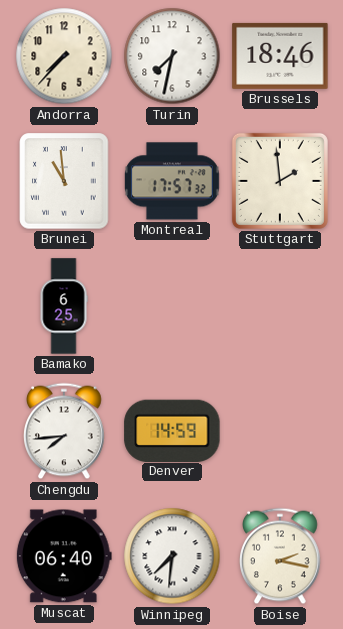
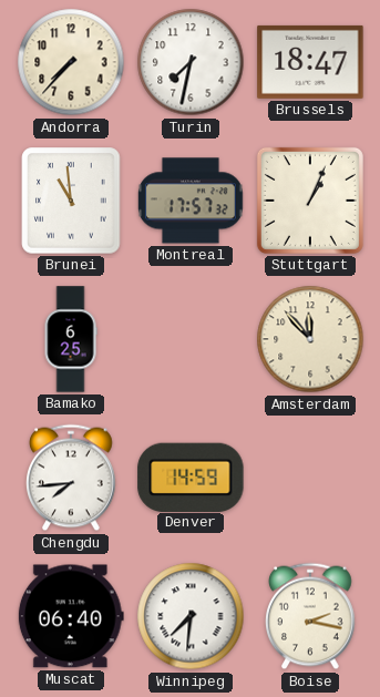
Brussels: 18:46 -> 18:47
Stuttgart: 1:59 -> 1:04
Amsterdam: none -> 11:53
